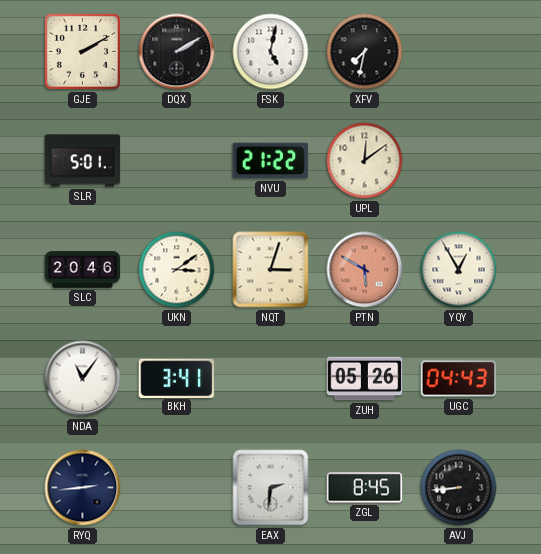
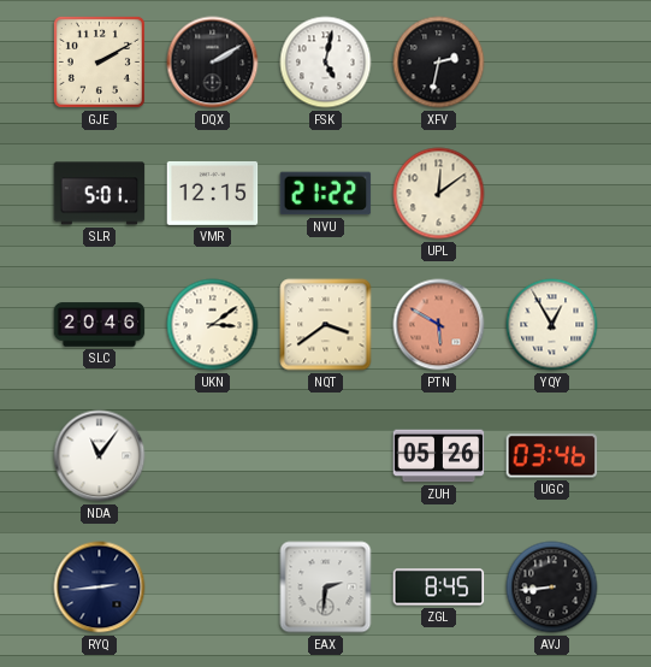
XFV: 7:32 -> 2:32
VMR: none -> 12:15
NQT: 3:03 -> 3:39
BKH: 3:41 -> none
UGC: 04:43 -> 03:46
